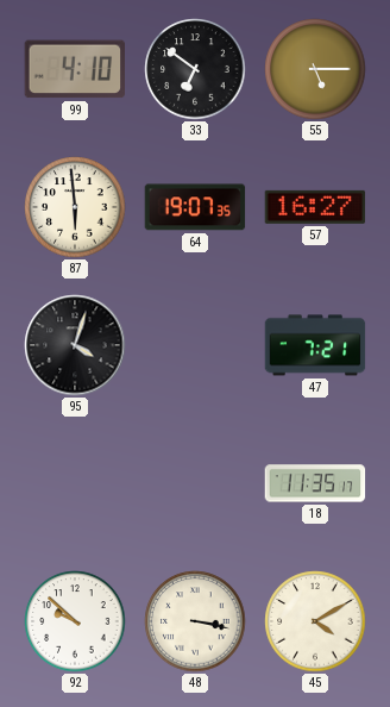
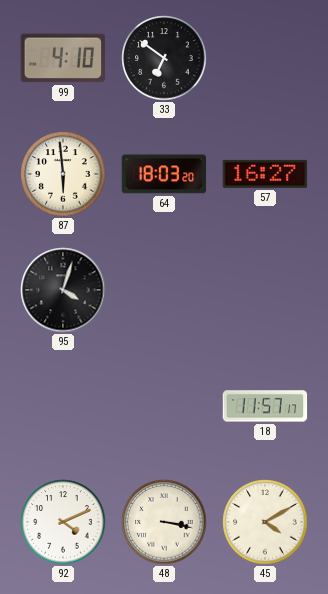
55: 5:15 -> none
64: 19:07 -> 18:03
47: 7:21 -> none
18: 11:35 -> 11:57
92: 9:52 -> 4:11
